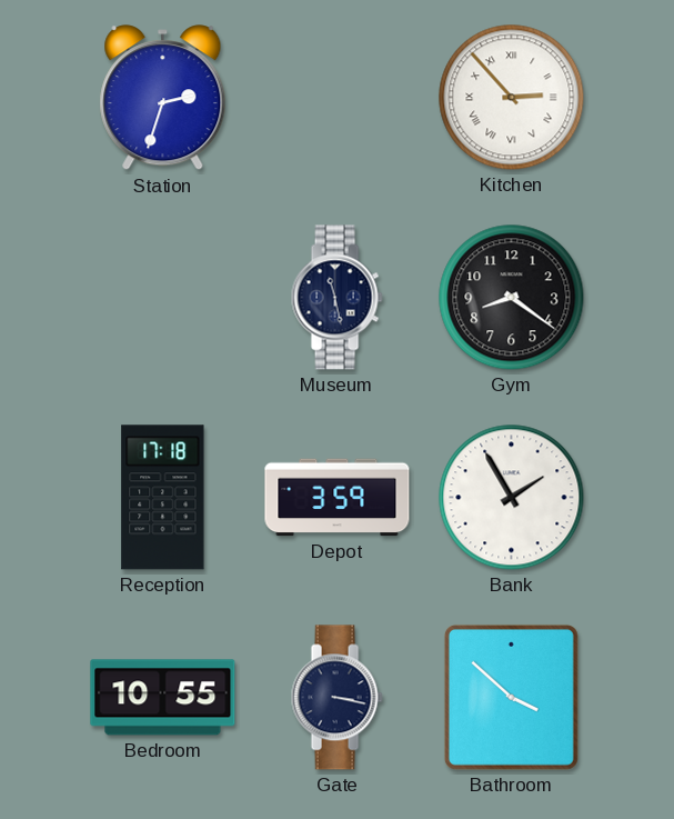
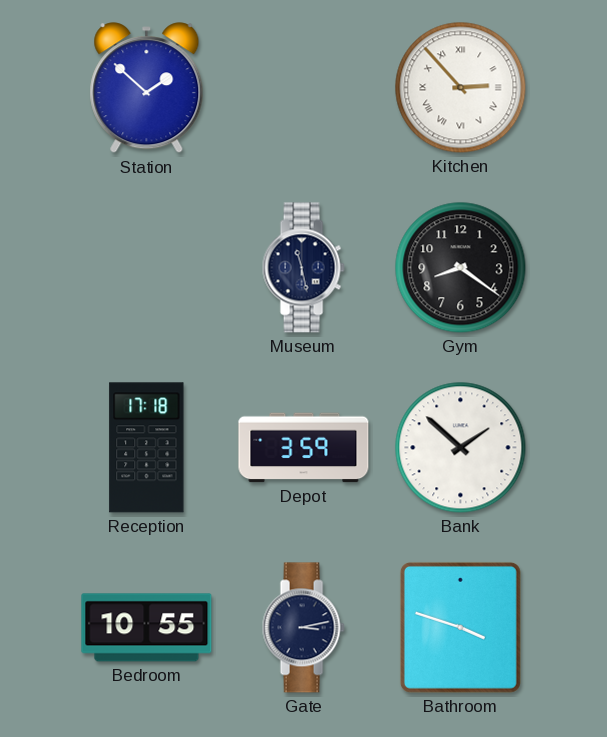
Station: 2:33 -> 1:52
Bank: 1:55 -> 1:52
Gate: 3:17 -> 3:13
Bathroom: 3:52 -> 3:48
